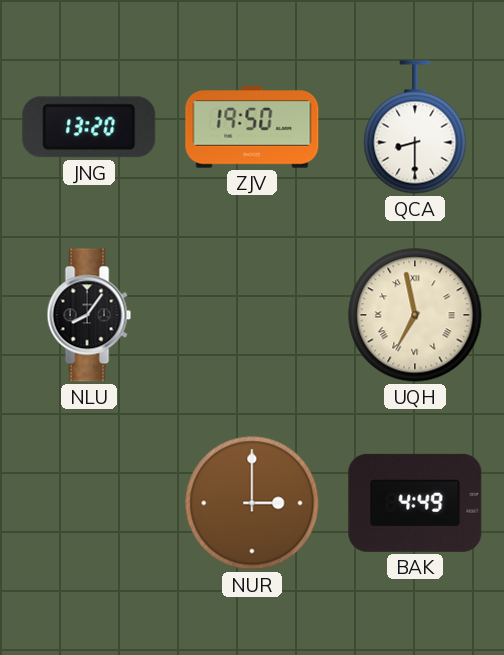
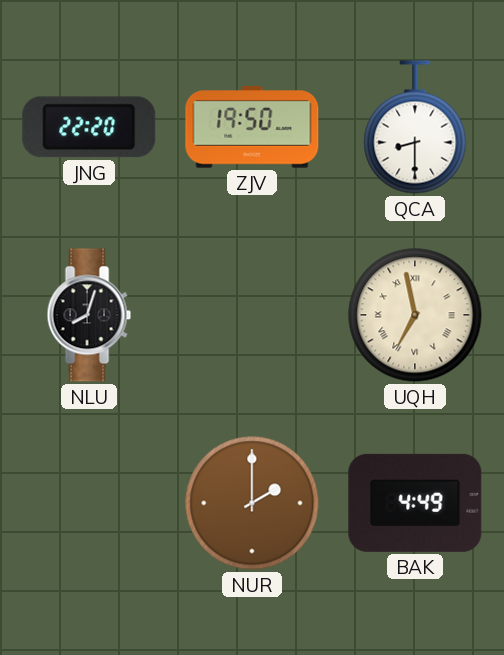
JNG: 13:20 -> 22:20
NLU: 8:06 -> 8:03
NUR: 3:00 -> 2:00
